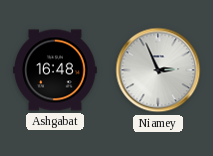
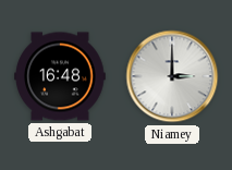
Niamey: 2:56 -> 3:00
